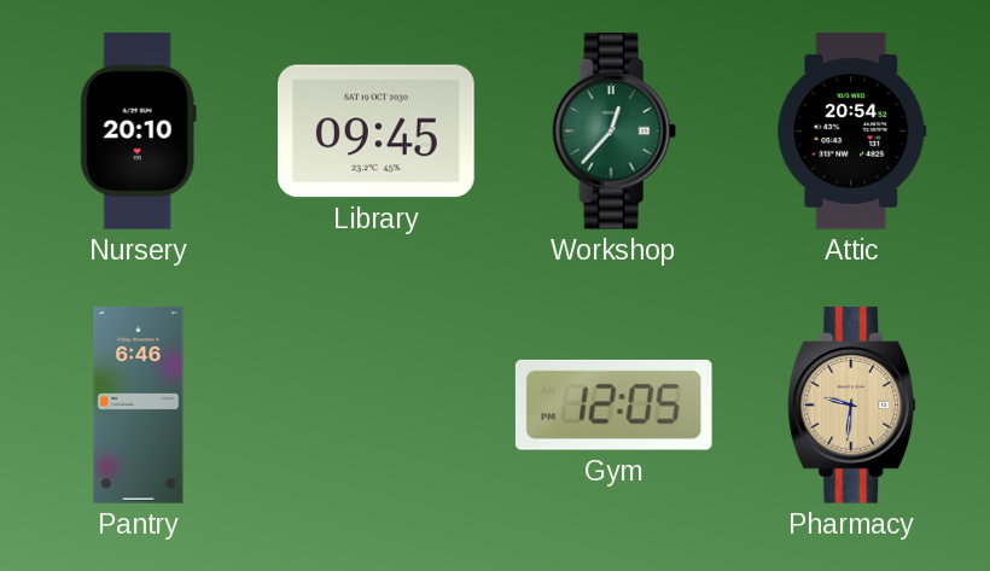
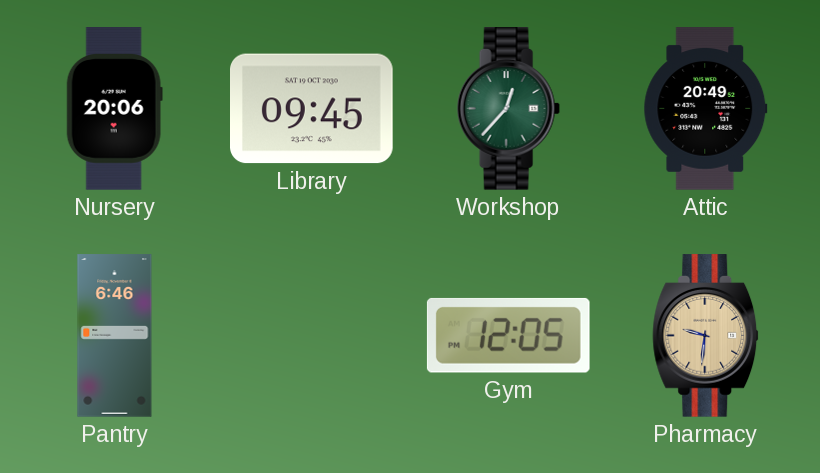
Nursery: 20:10 -> 20:06
Attic: 20:54 -> 20:49
